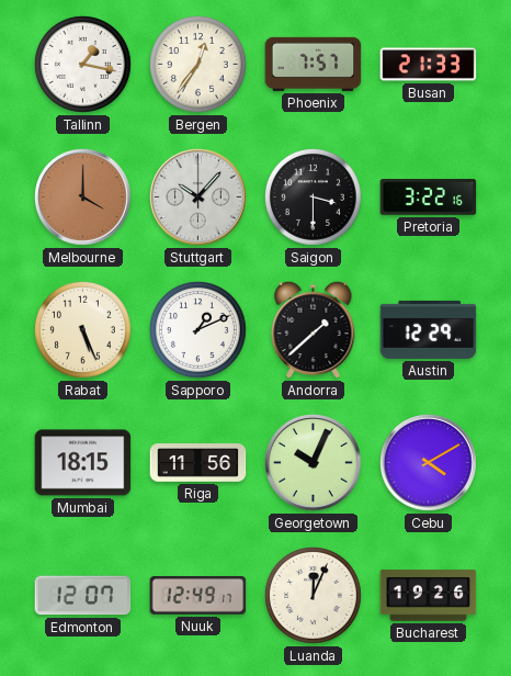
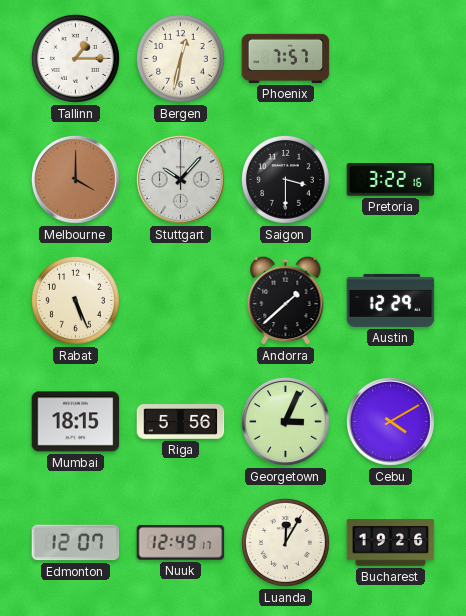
Tallinn: 1:17 -> 1:15
Bergen: 12:36 -> 12:32
Busan: 21:33 -> none
Sapporo: 1:11 -> none
Riga: 11:56 -> 5:56
Georgetown: 10:04 -> 3:04
Luanda: 12:04 -> 12:05
